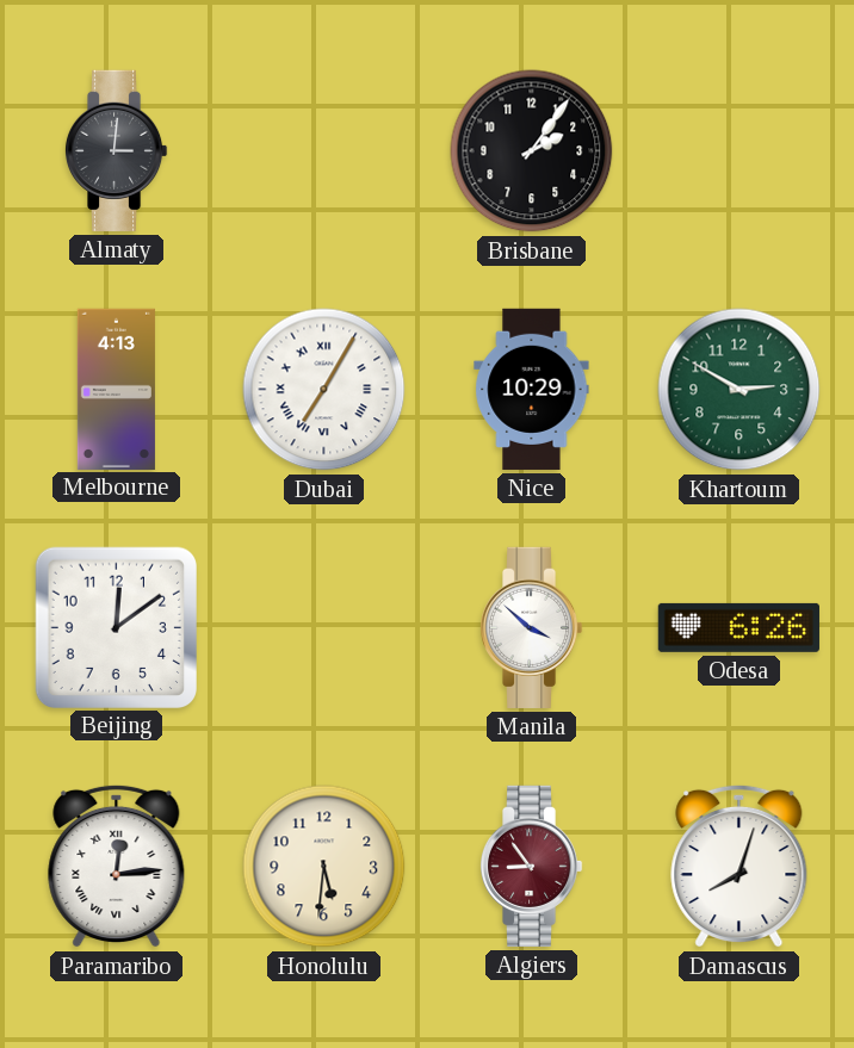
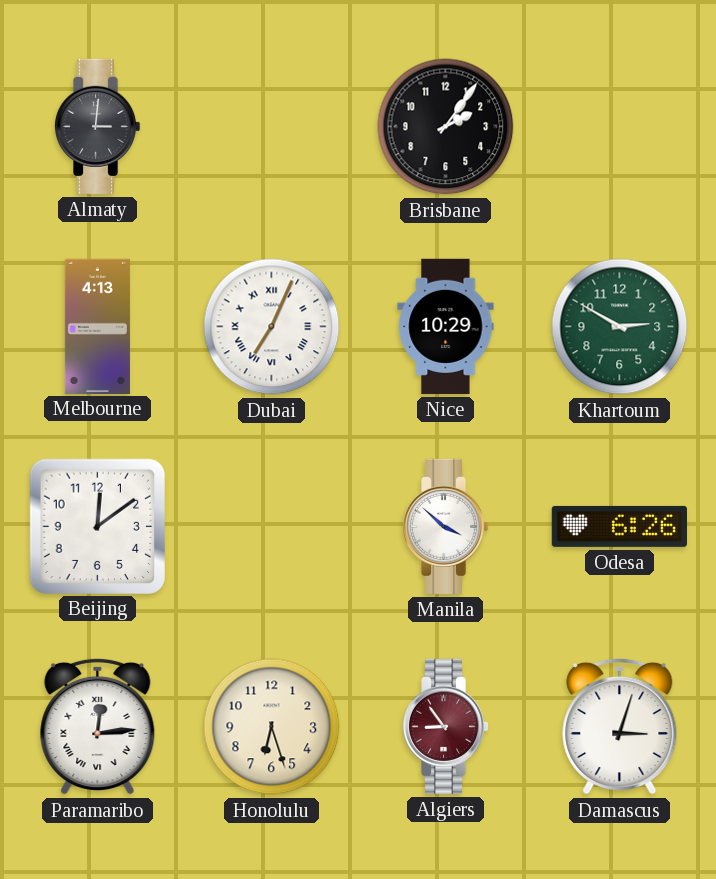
Dubai: 7:05 -> 7:04
Honolulu: 5:31 -> 6:27
Damascus: 8:03 -> 3:03
